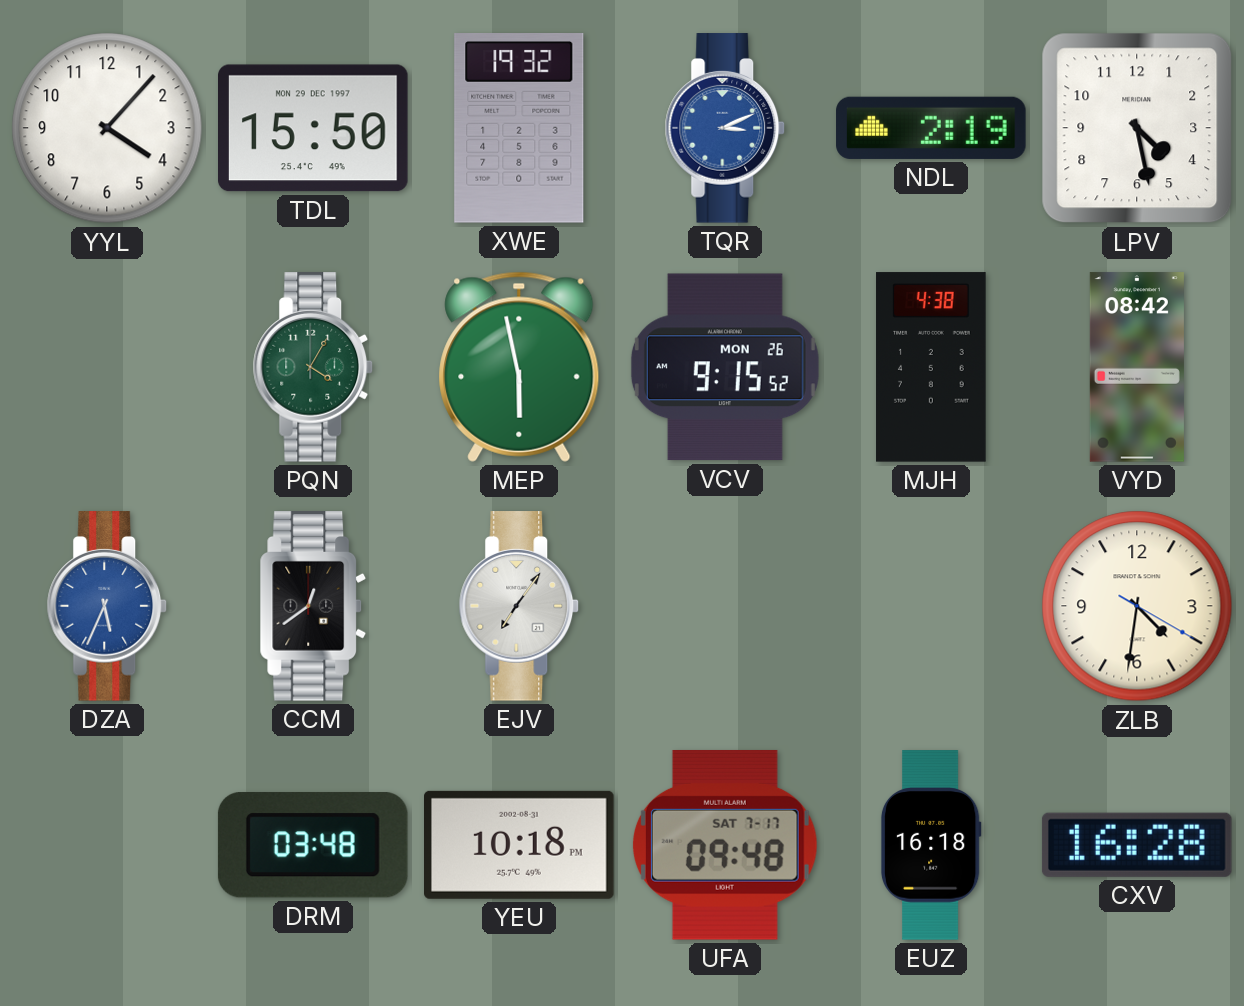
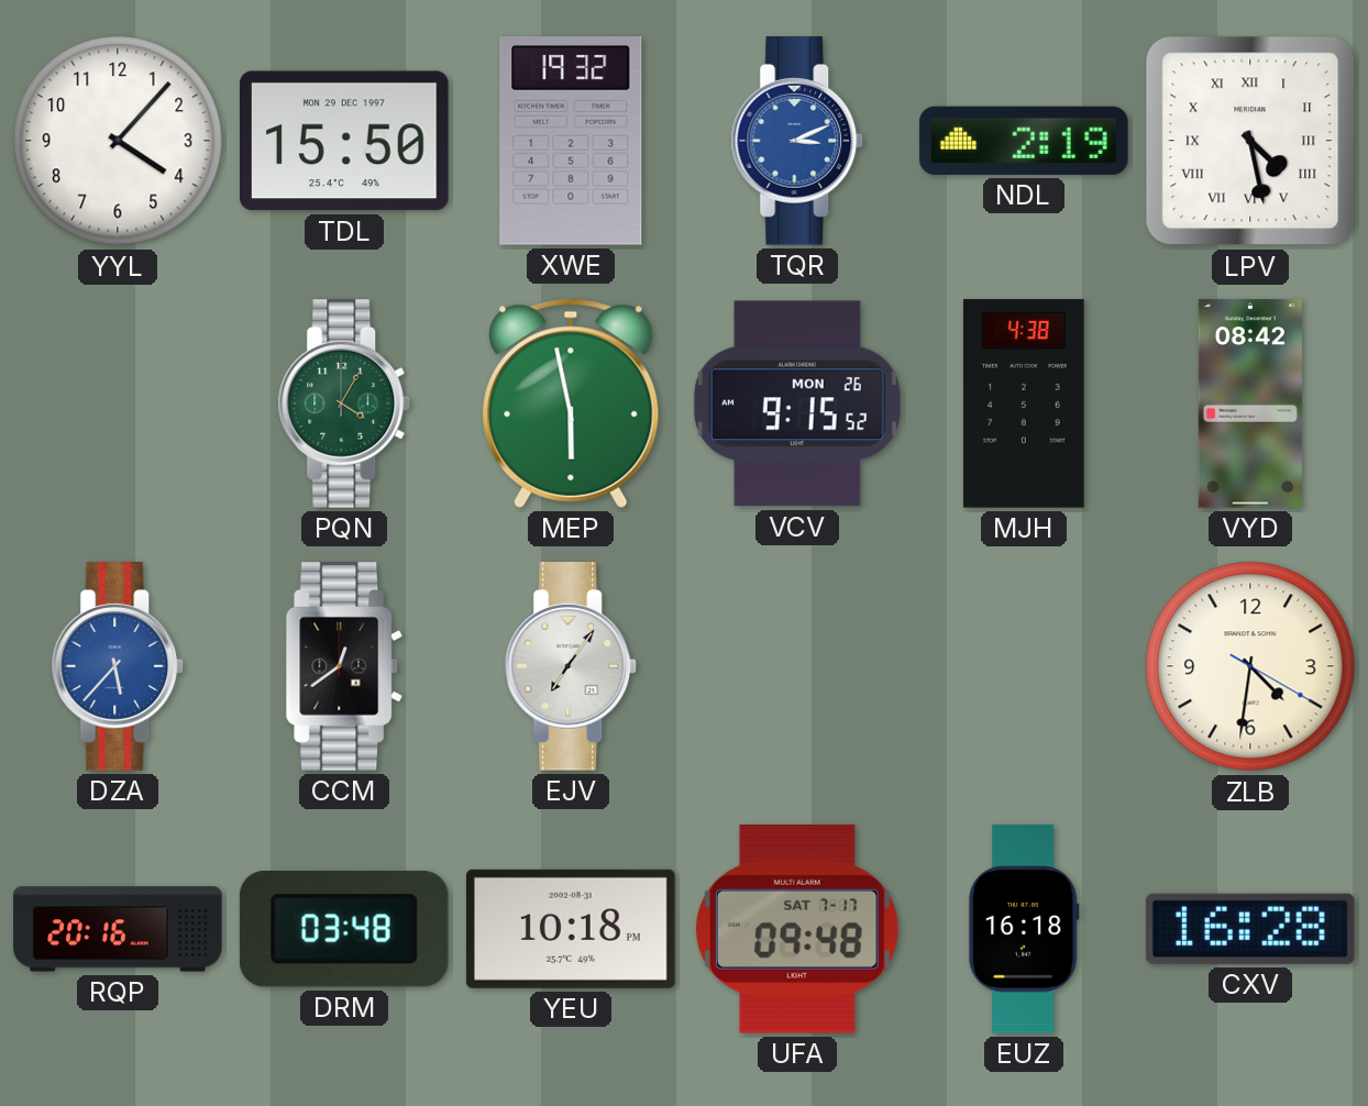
LPV numerals: Arabic -> Roman
DZA: 5:34 -> 5:37
RQP: none -> 20:16
